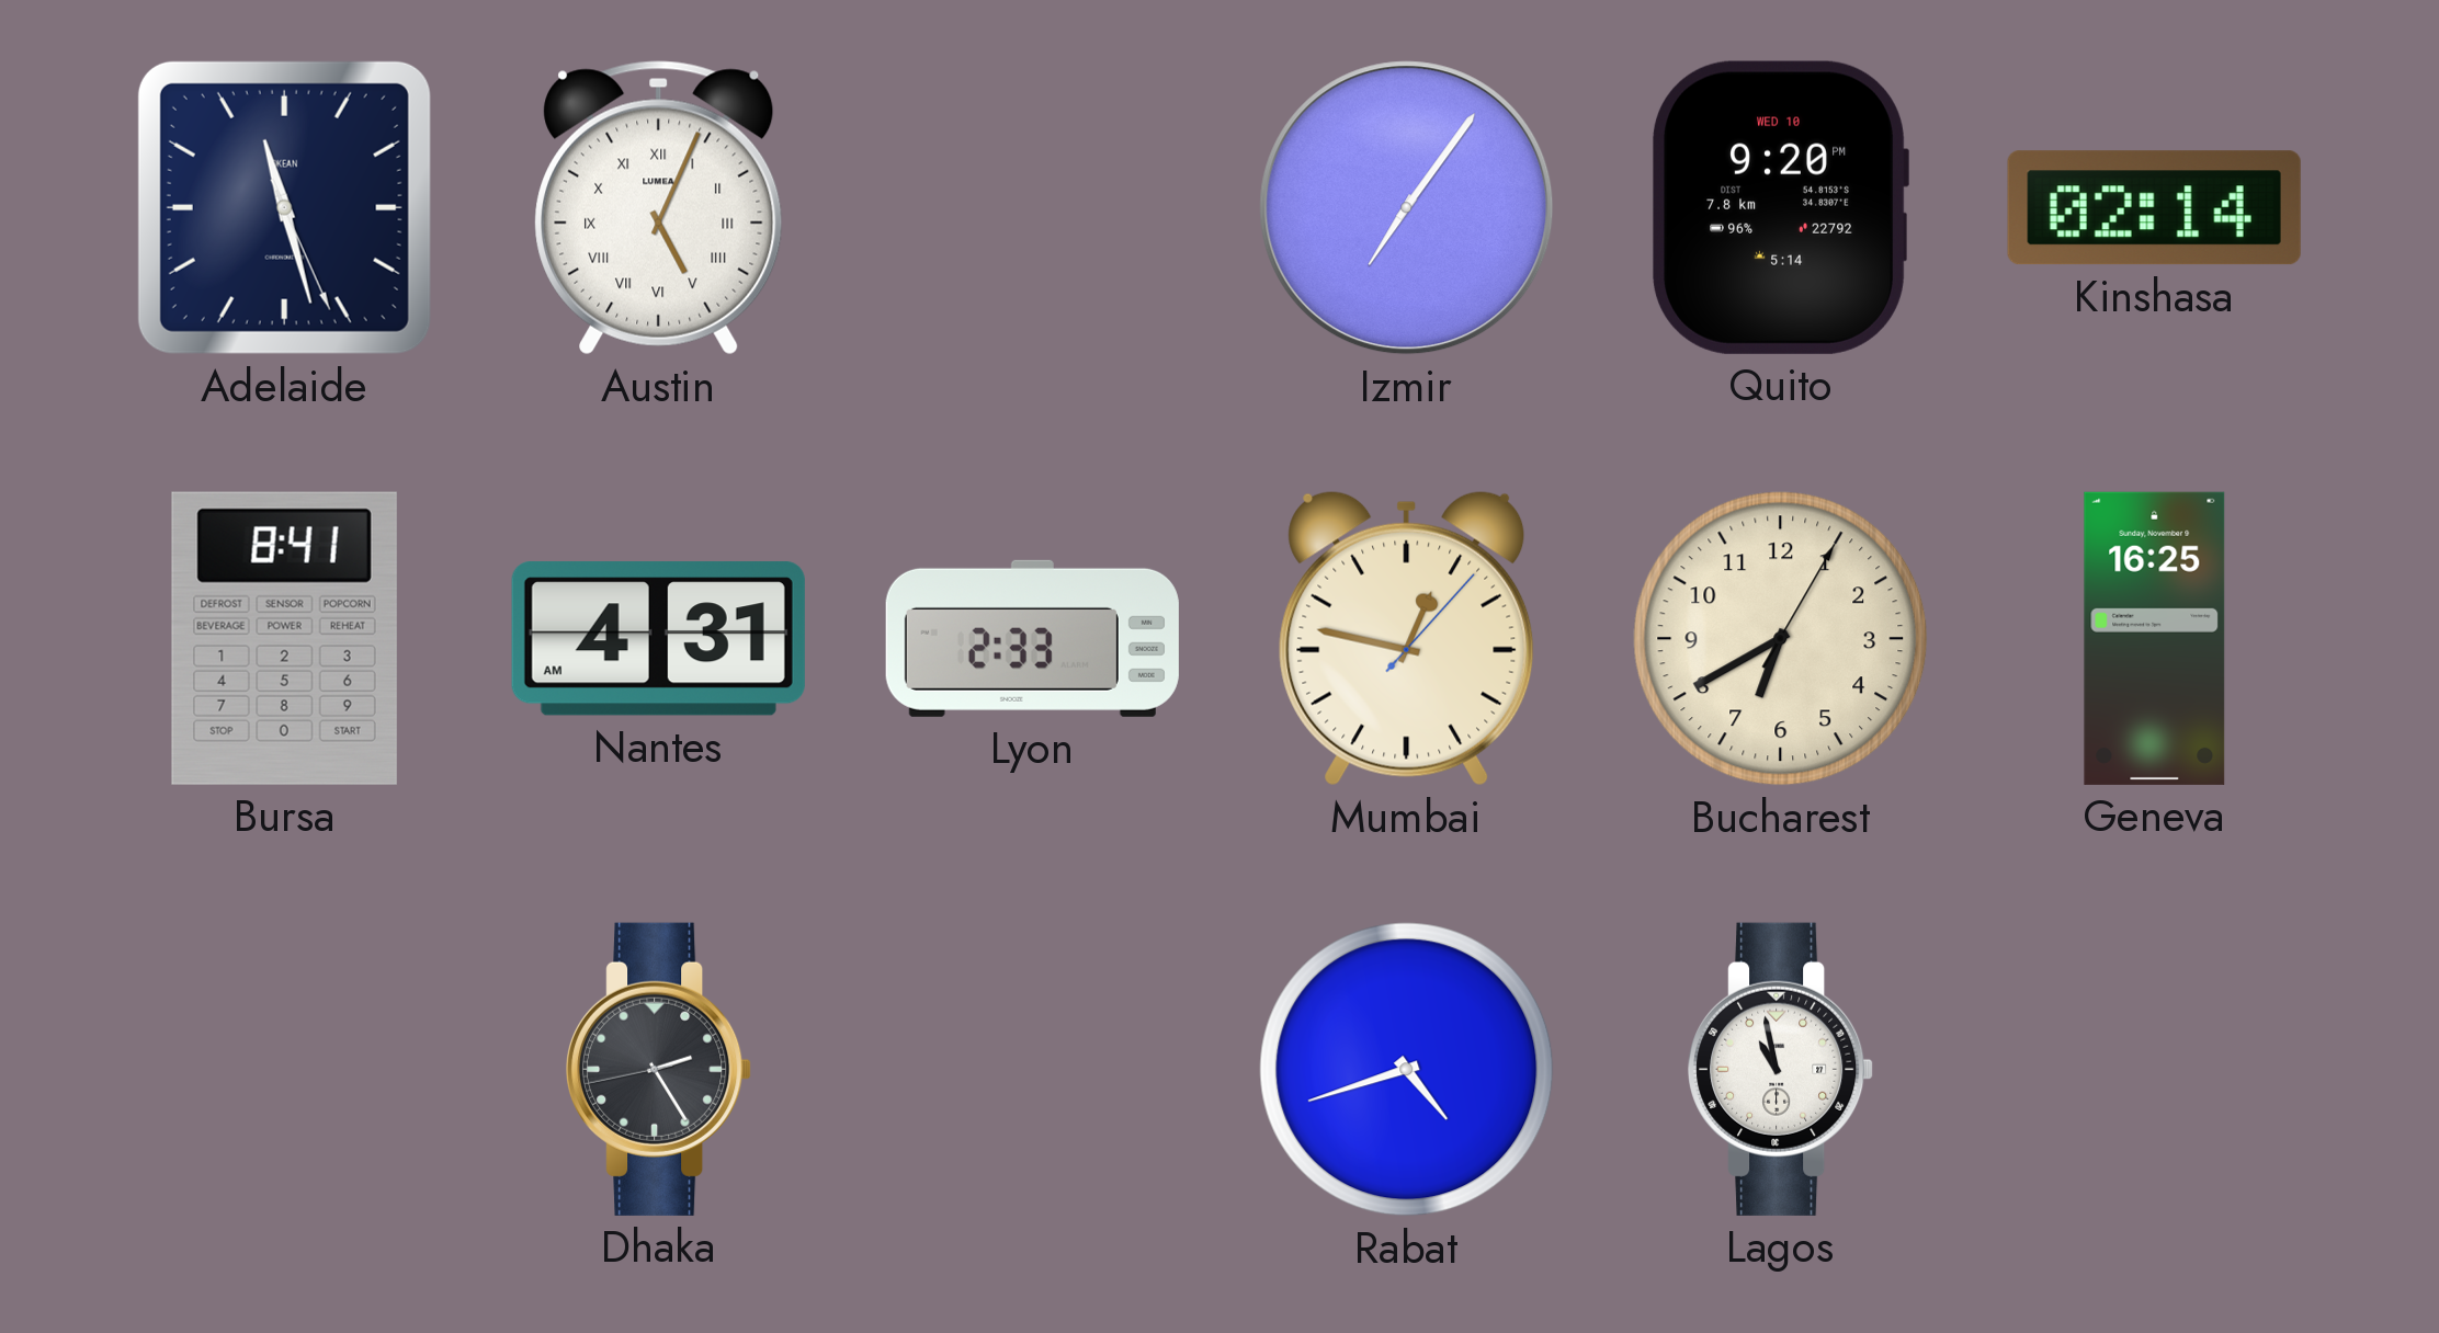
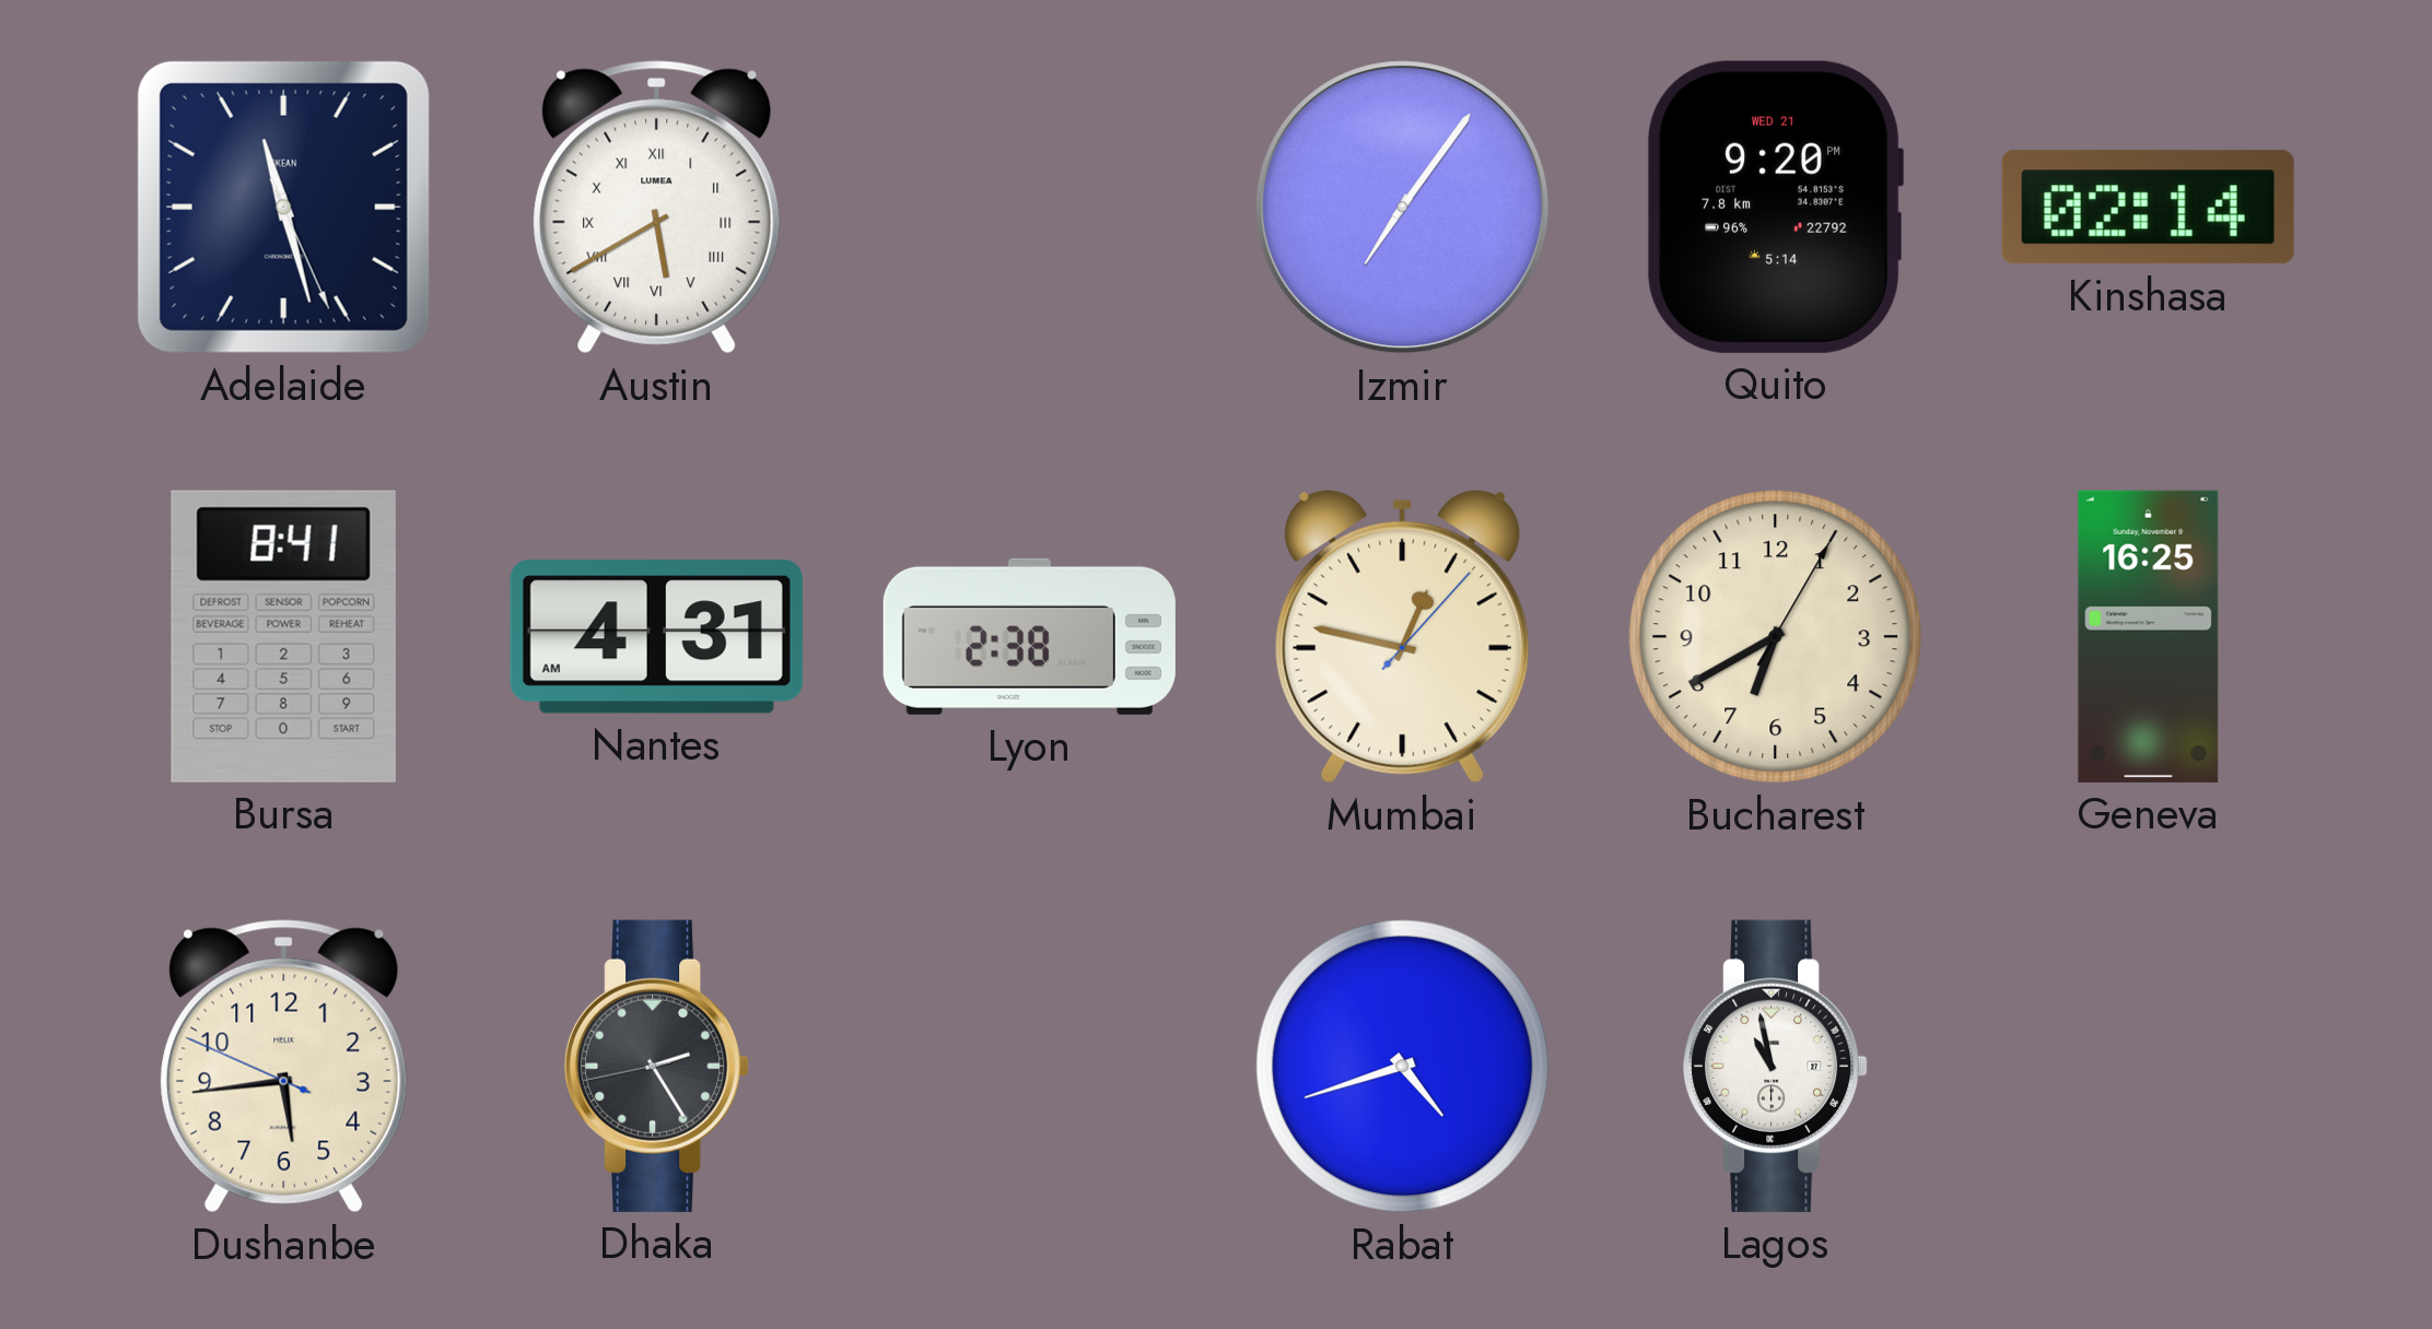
Austin: 5:04 -> 5:40
Quito date: WED 10 -> WED 21
Lyon: 2:33 -> 2:38
Dushanbe: none -> 5:43
